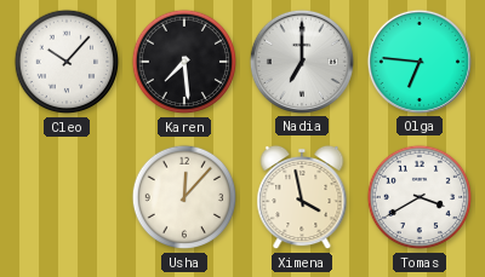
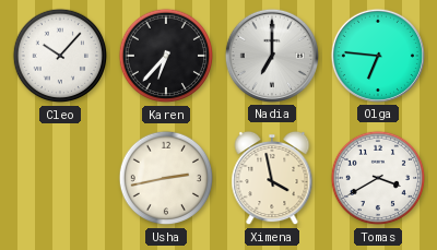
Karen: 7:29 -> 6:37
Usha: 12:07 -> 2:43
